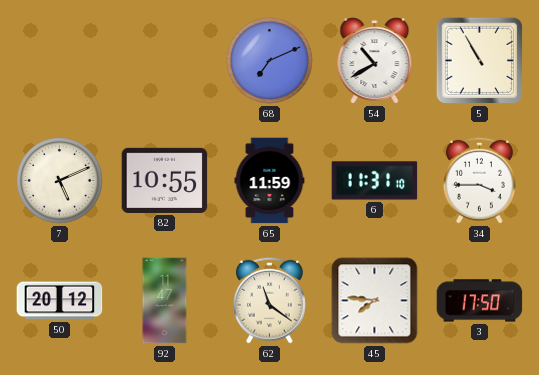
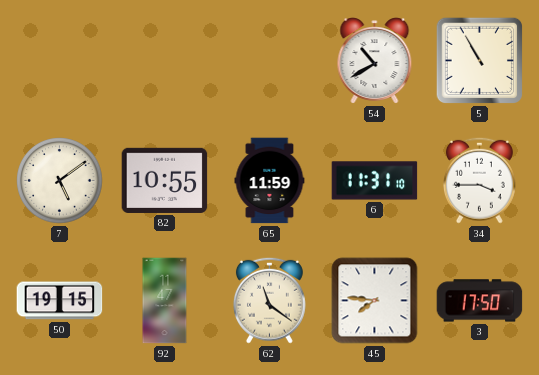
68: 7:11 -> none
7: 5:11 -> 5:09
50: 20:12 -> 19:15
